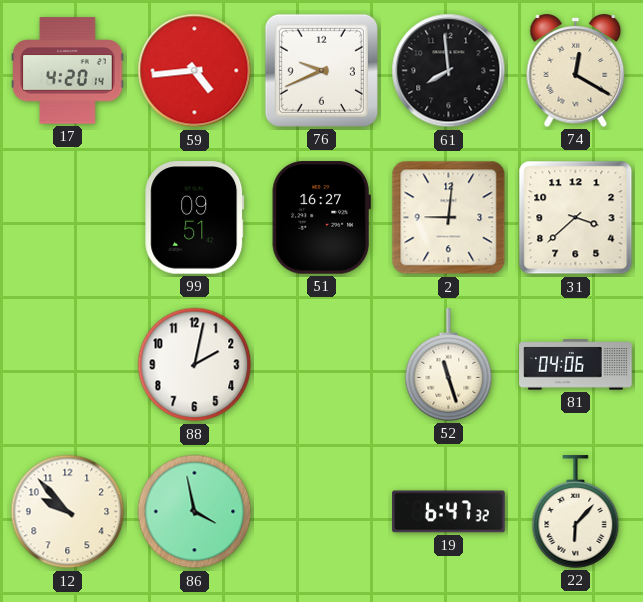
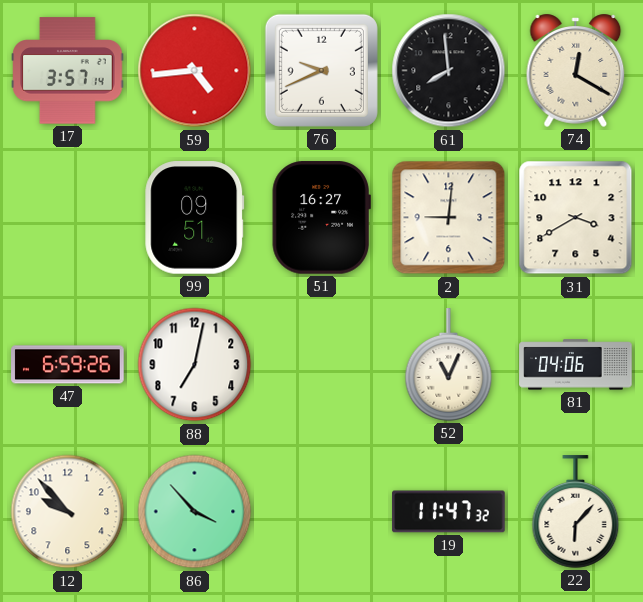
17: 4:20 -> 3:57
31: 3:38 -> 3:40
47: none -> 6:59
88: 2:02 -> 7:02
52: 11:27 -> 11:04
86: 3:58 -> 3:53
19: 6:47 -> 11:47
